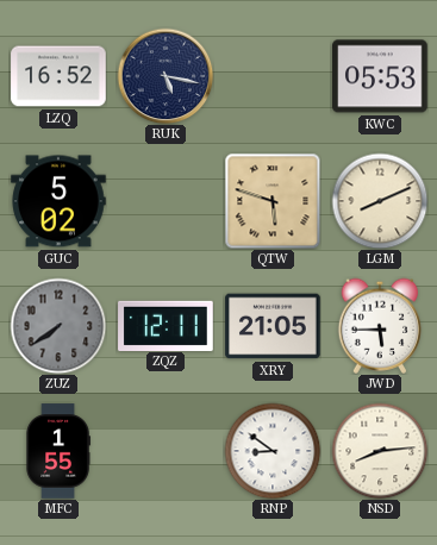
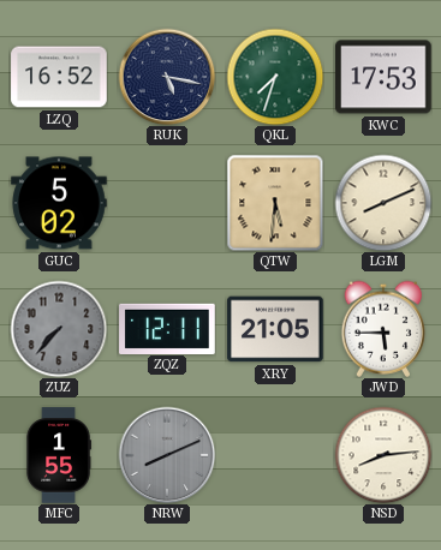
QKL: none -> 7:33
KWC: 05:53 -> 17:53
QTW: 5:48 -> 5:31
ZUZ: 7:39 -> 7:37
NRW: none -> 8:11
RNP: 8:51 -> none
